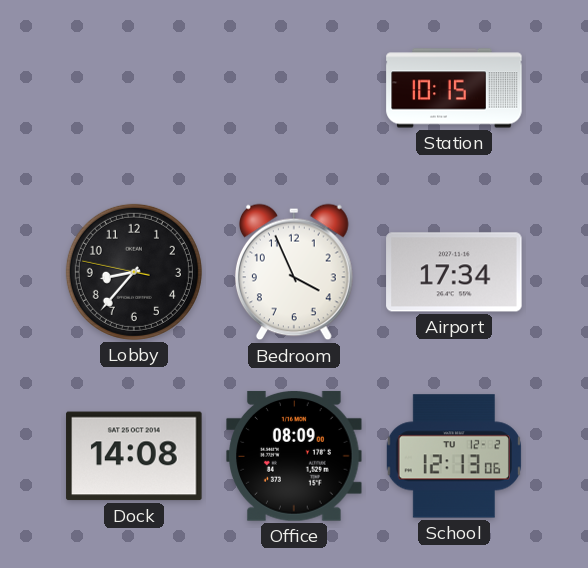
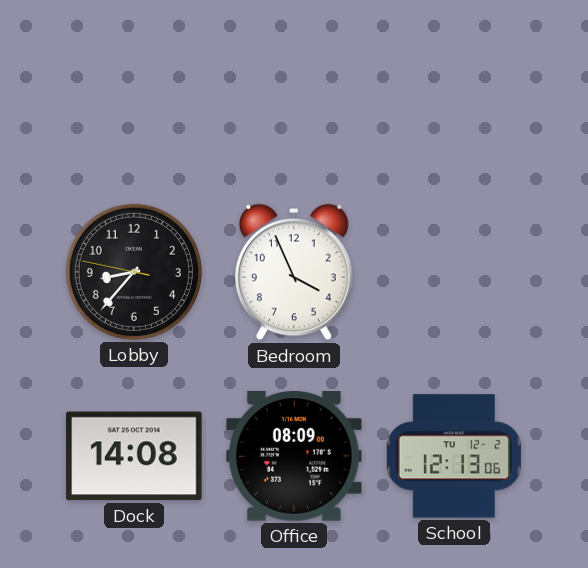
Station: 10:15 -> none
Airport: 17:34 -> none
